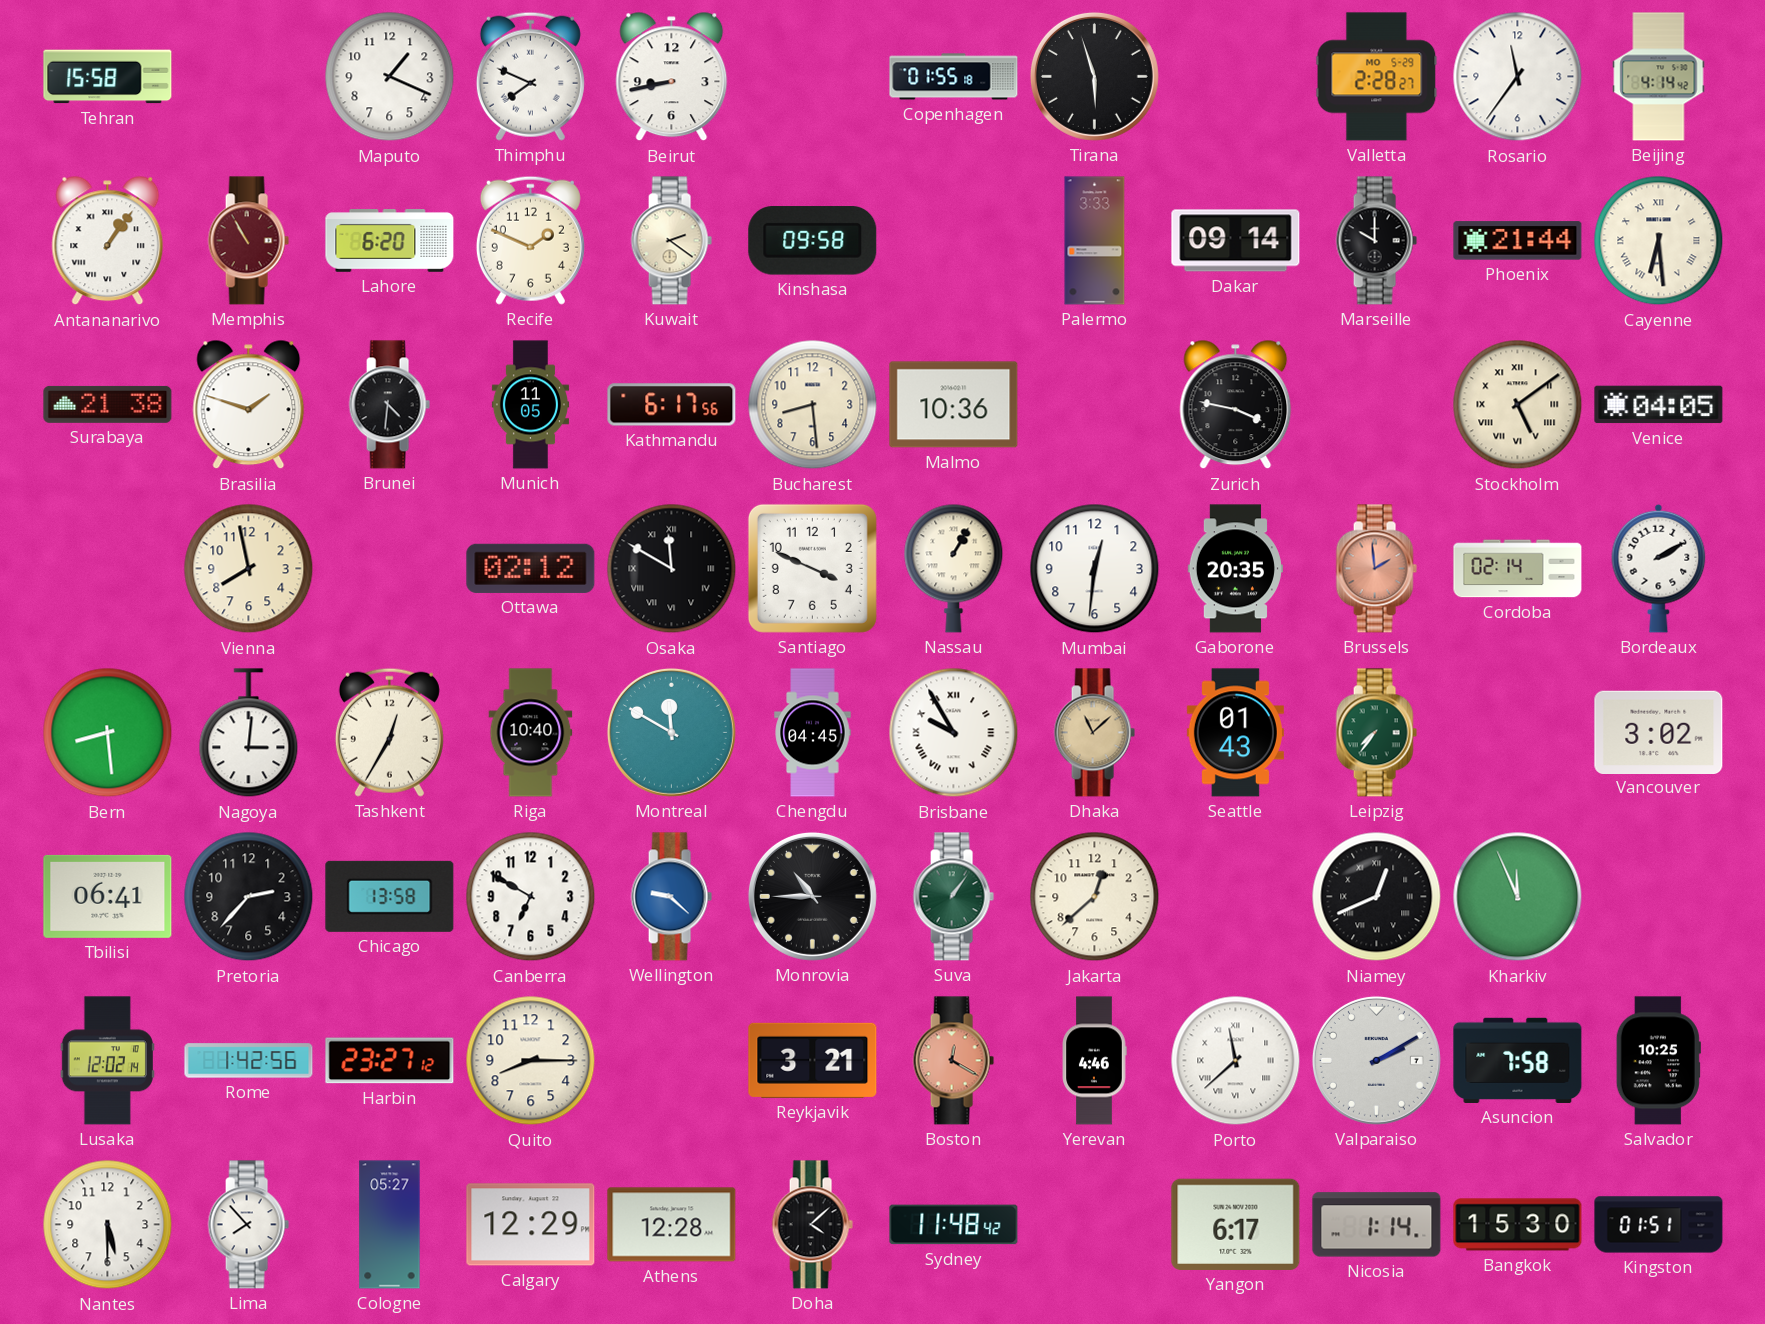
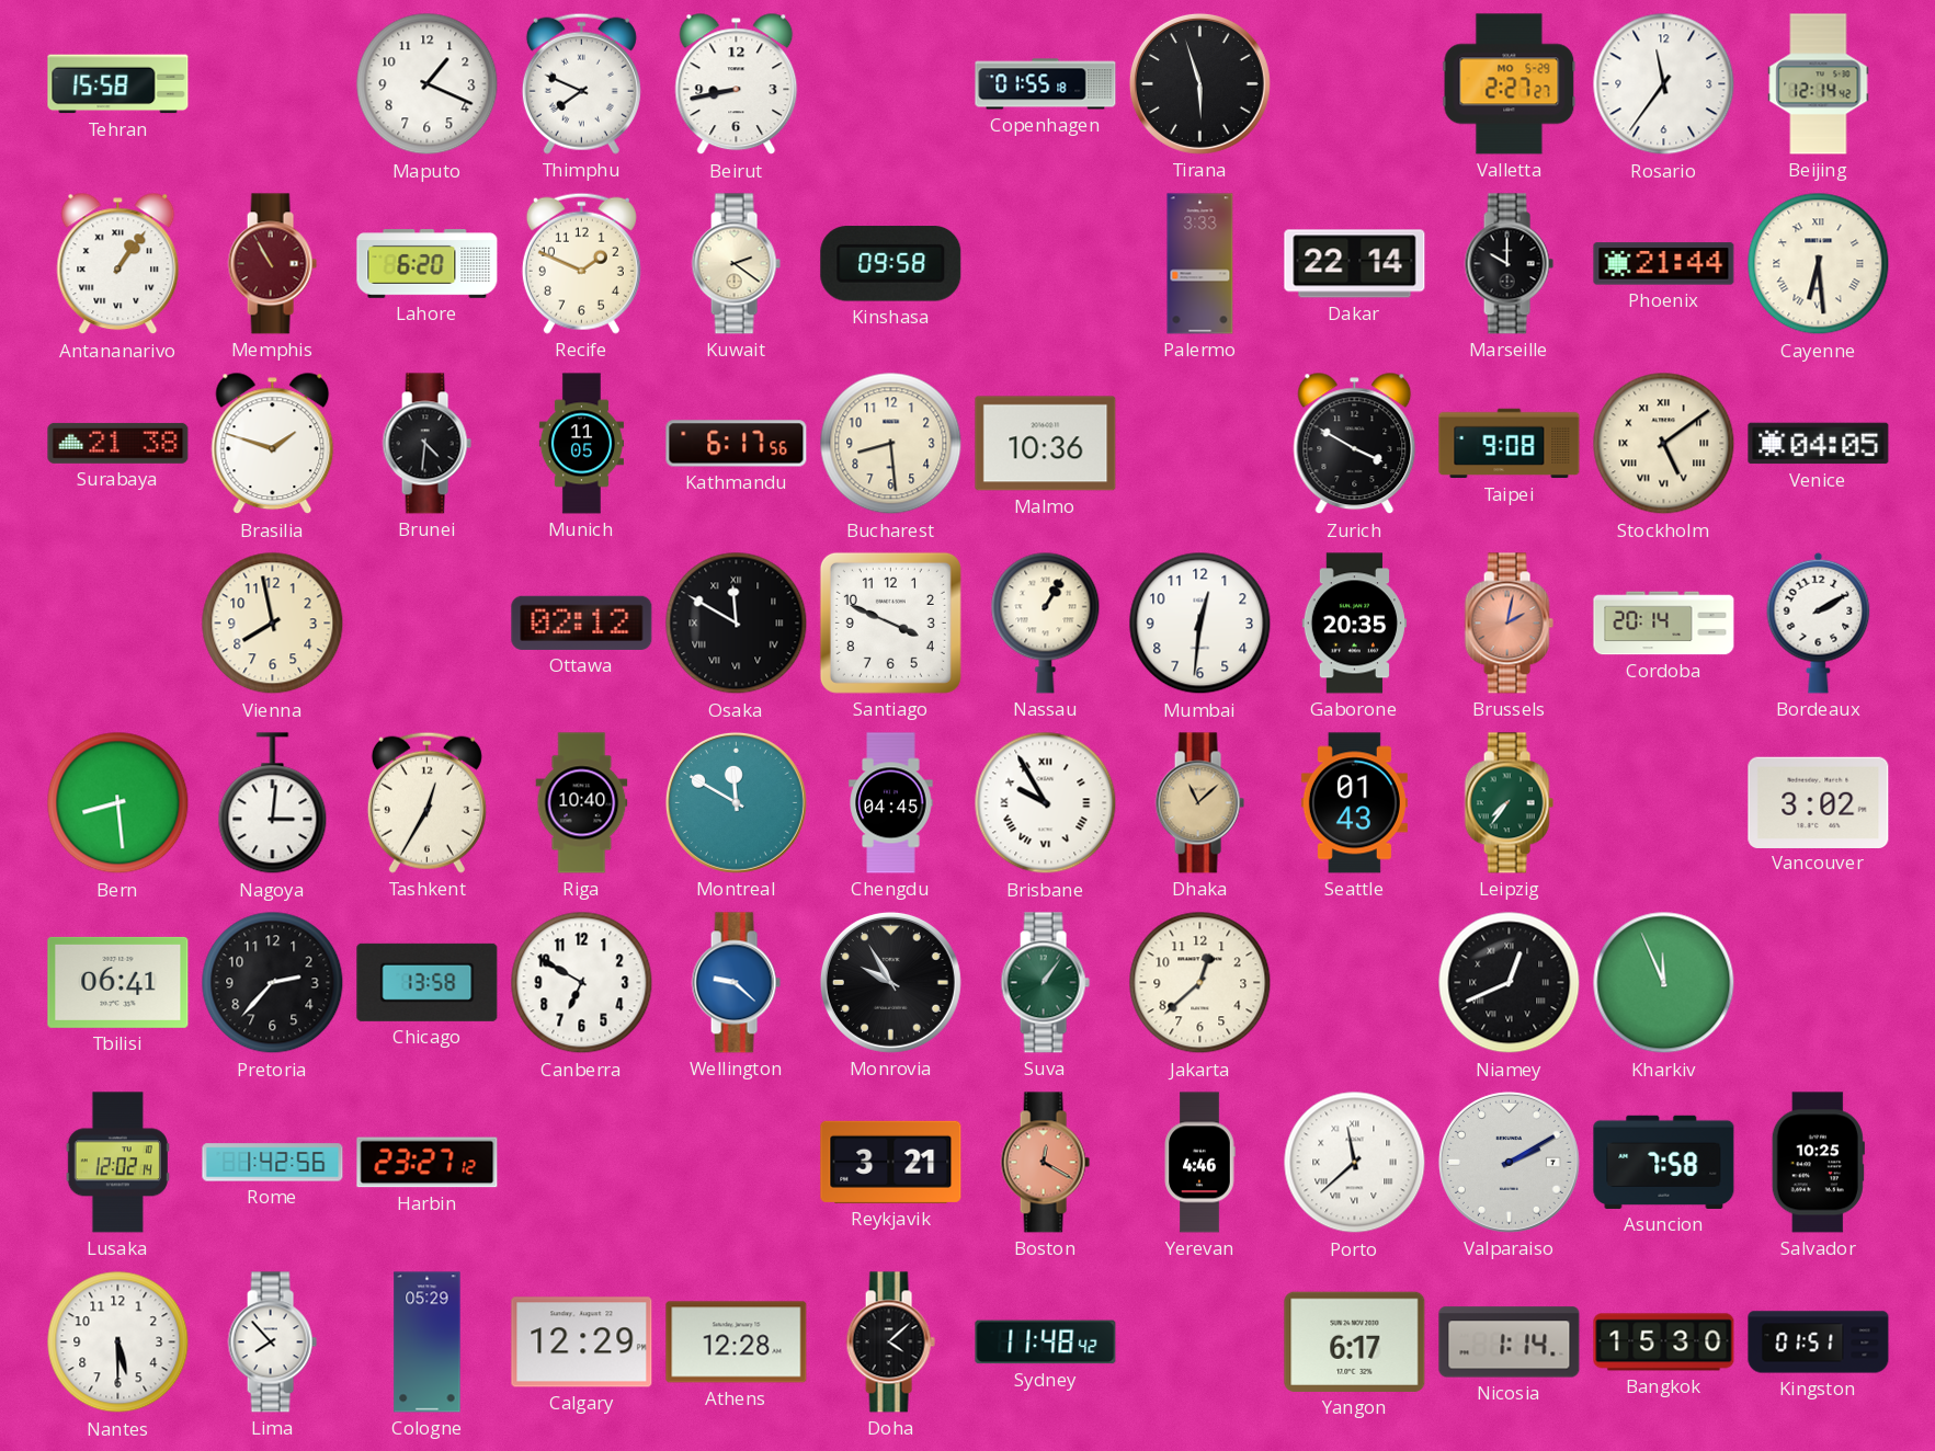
Valletta: 2:28 -> 2:27
Beijing: 4:14 -> 12:14
Dakar: 09:14 -> 22:14
Zurich: 3:47 -> 3:50
Taipei: none -> 9:08
Brussels: 1:59 -> 2:02
Cordoba: 02:14 -> 20:14
Monrovia: 10:45 -> 9:55
Quito: 8:15 -> none
Cologne: 05:27 -> 05:29
